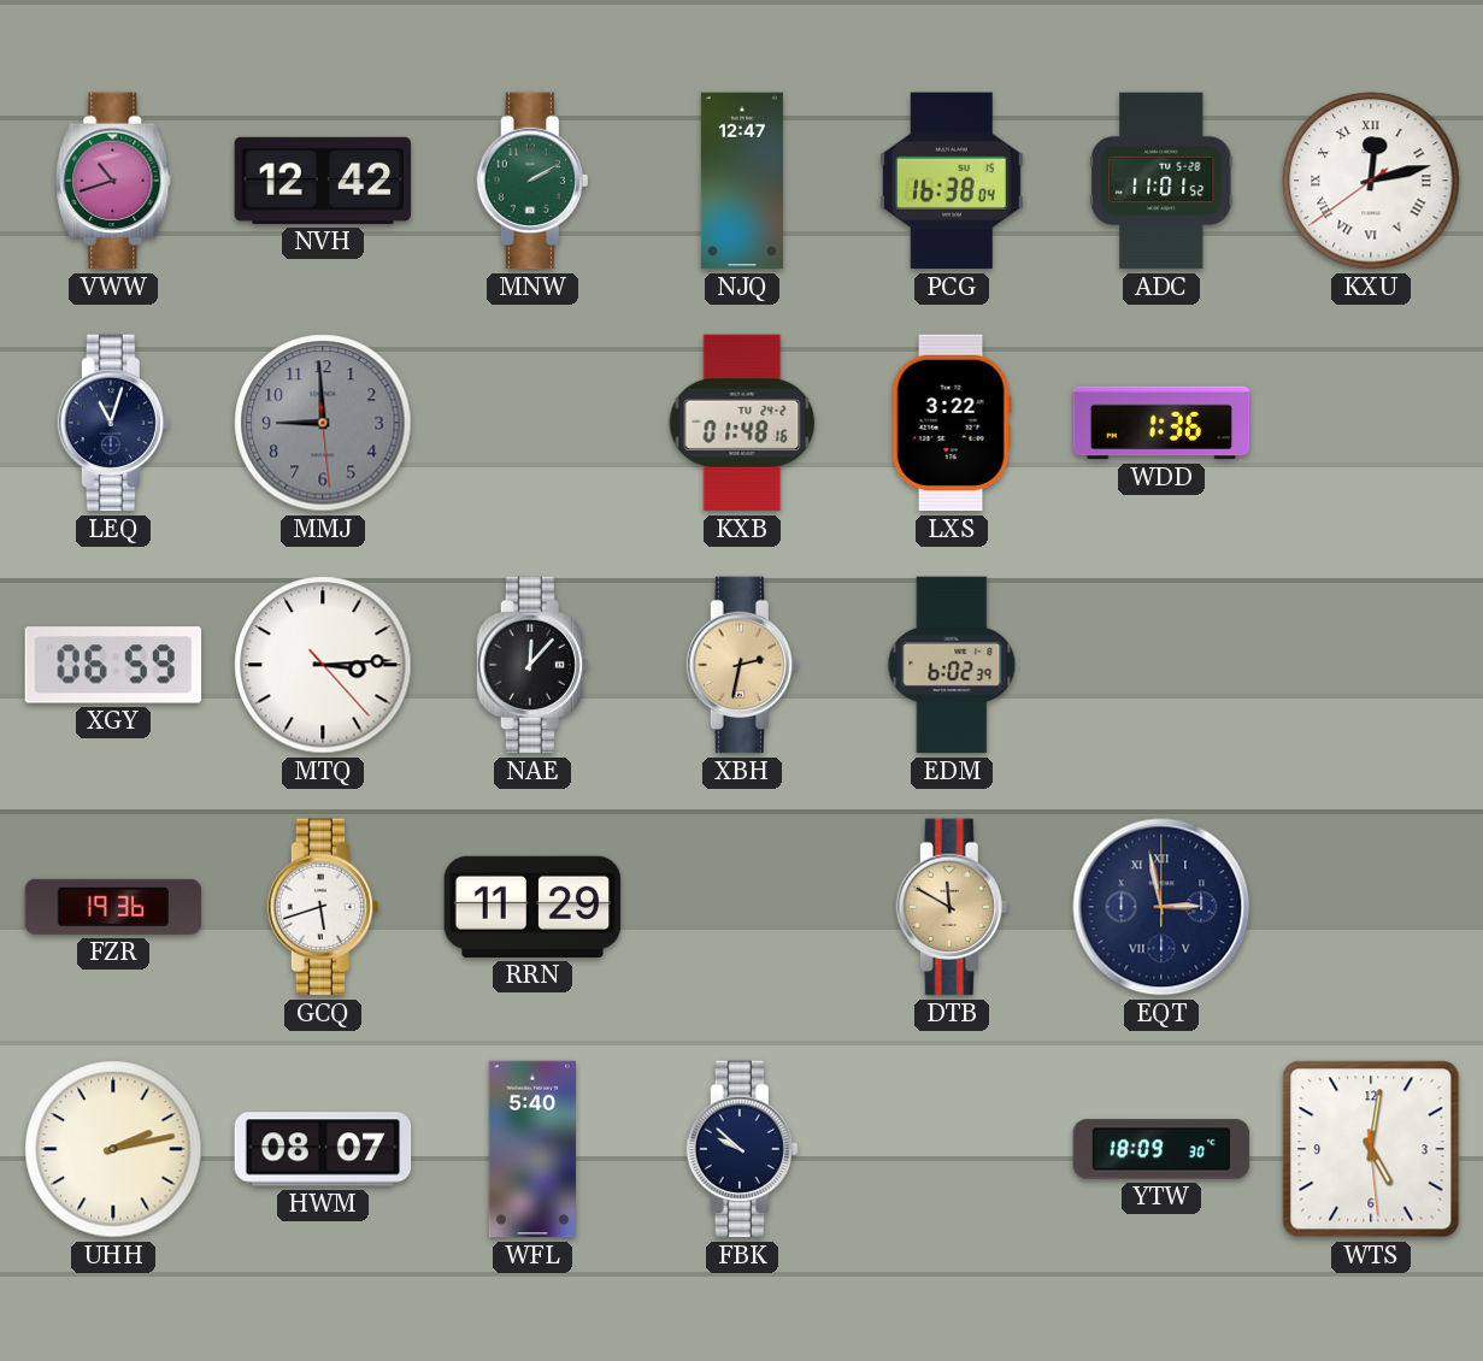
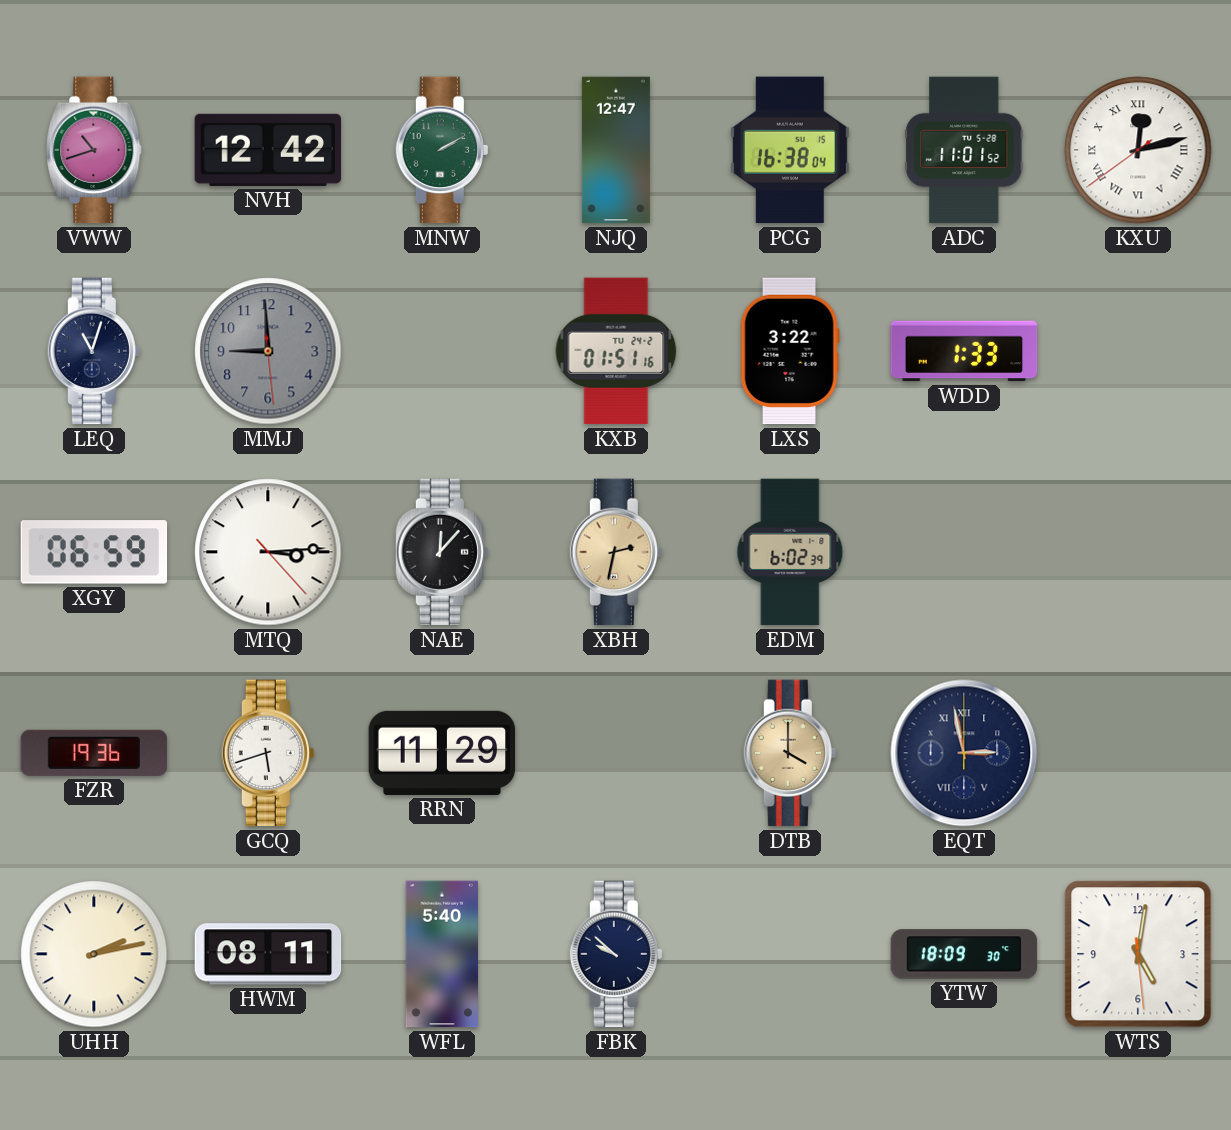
KXB: 01:48 -> 01:51
WDD: 1:36 -> 1:33
DTB: 11:50 -> 4:00
HWM: 08:07 -> 08:11
